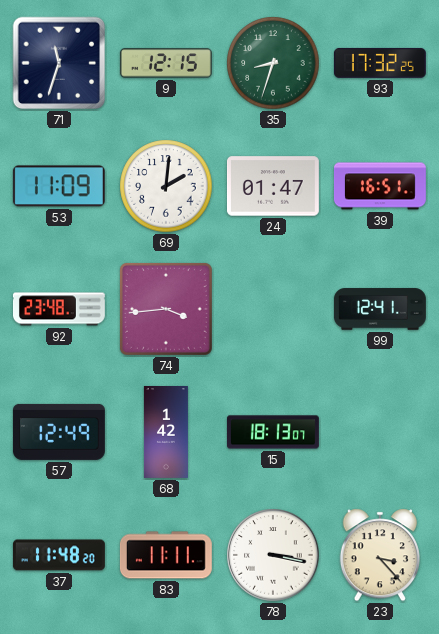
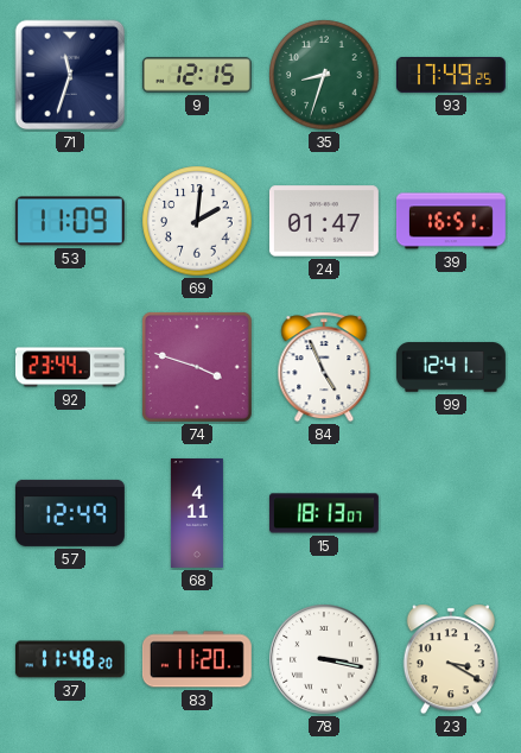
93: 17:32 -> 17:49
92: 23:48 -> 23:44
74: 3:44 -> 3:48
84: none -> 4:56
68: 1:42 -> 4:11
83: 11:11 -> 11:20
23: 3:23 -> 3:20
